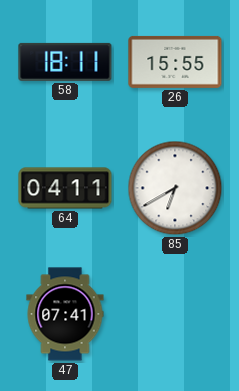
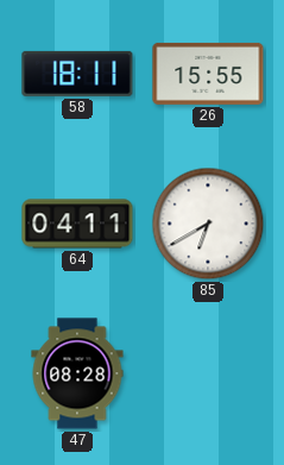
47: 07:41 -> 08:28
